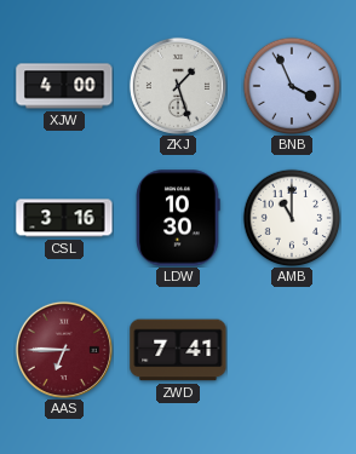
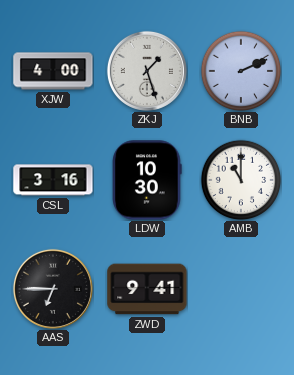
BNB: 3:56 -> 2:11
AAS dial: burgundy -> black
ZWD: 7:41 -> 9:41
